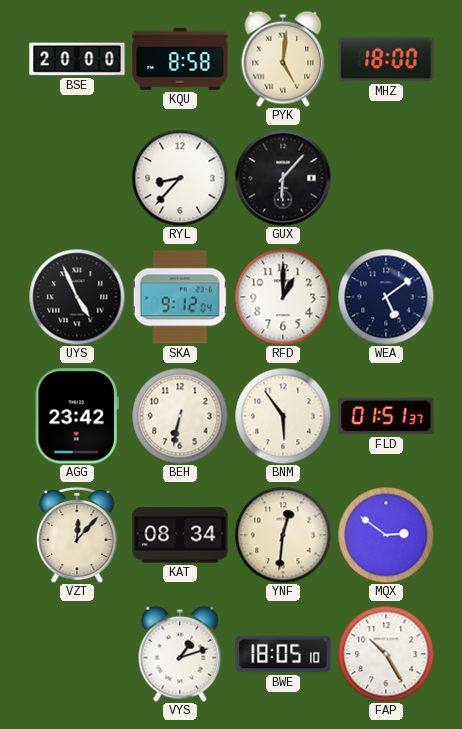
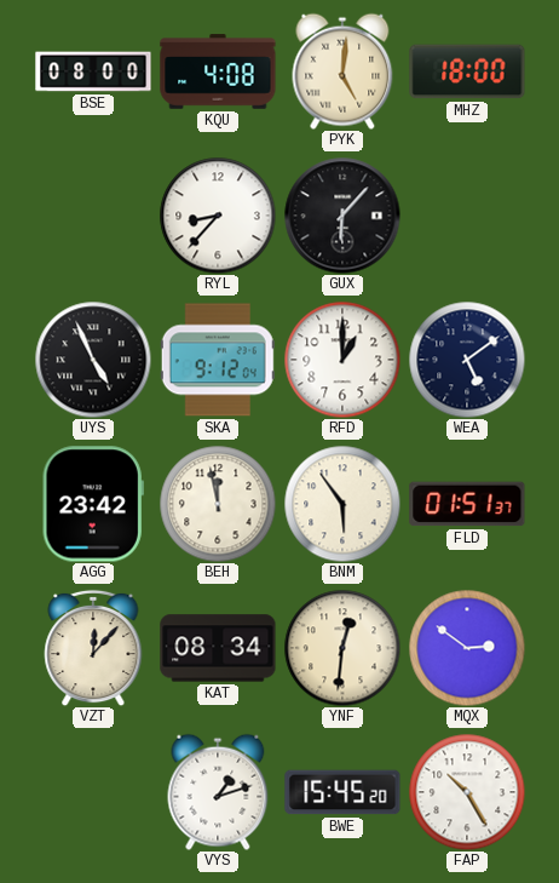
BSE: 20:00 -> 08:00
KQU: 8:58 -> 4:08
BEH: 6:32 -> 11:58
BWE: 18:05 -> 15:45
